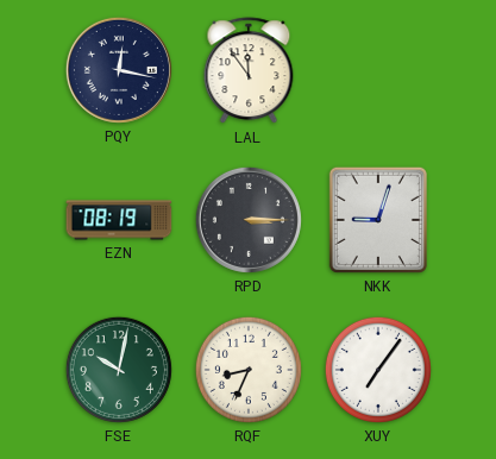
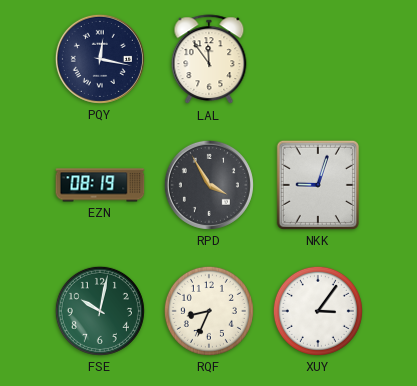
RPD: 3:15 -> 3:55
XUY: 7:06 -> 3:06
